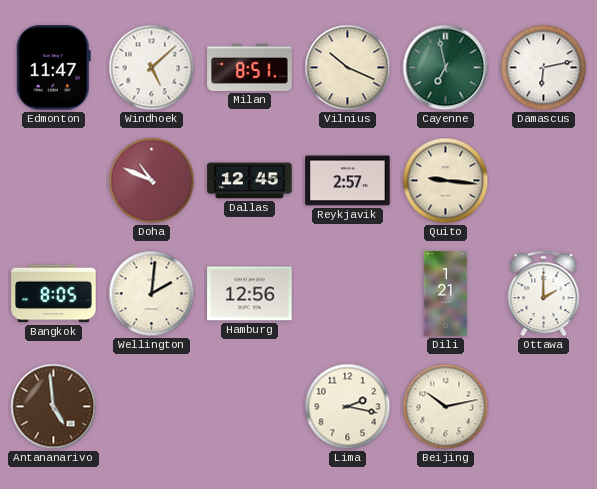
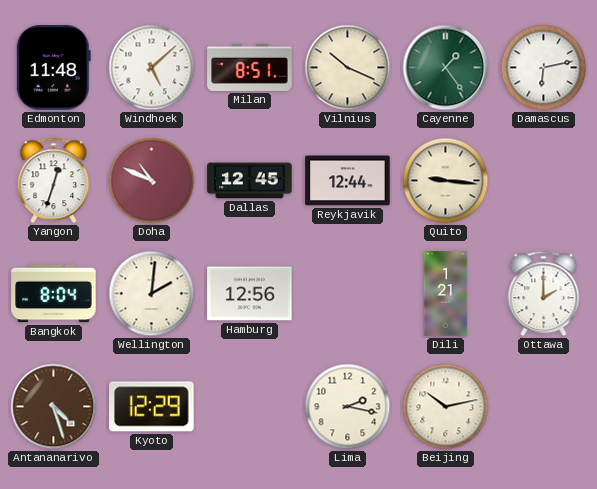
Edmonton: 11:47 -> 11:48
Cayenne: 6:58 -> 1:24
Yangon: none -> 12:33
Reykjavik: 2:57 -> 12:44
Bangkok: 8:05 -> 8:04
Antananarivo: 4:59 -> 4:27
Kyoto: none -> 12:29
